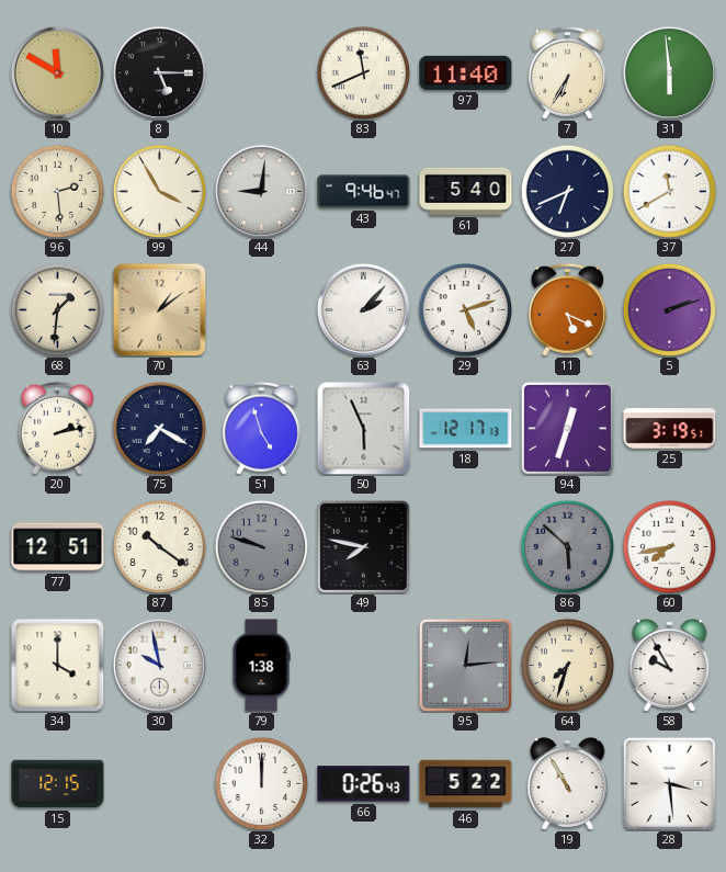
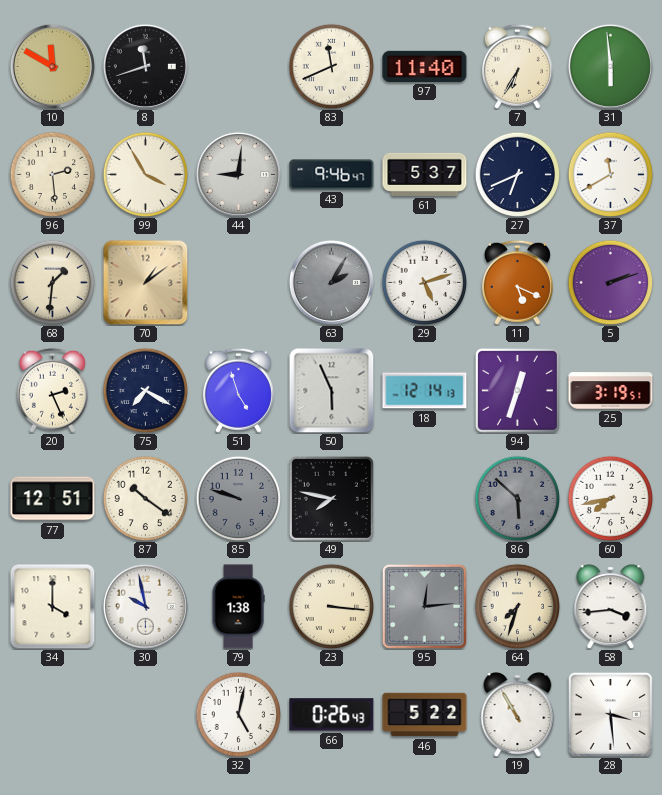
8: 5:15 -> 11:42
61: 5:40 -> 5:37
63: 2:07 -> 2:05
63 dial: white -> grey
20: 2:13 -> 2:26
18: 12:17 -> 12:14
23: none -> 3:16
58: 9:55 -> 3:44
15: 12:15 -> none
32: 12:00 -> 5:02
